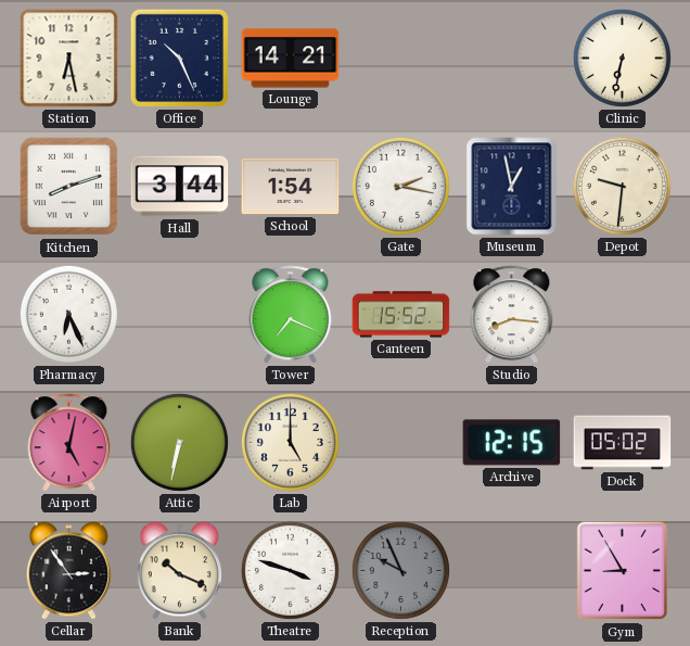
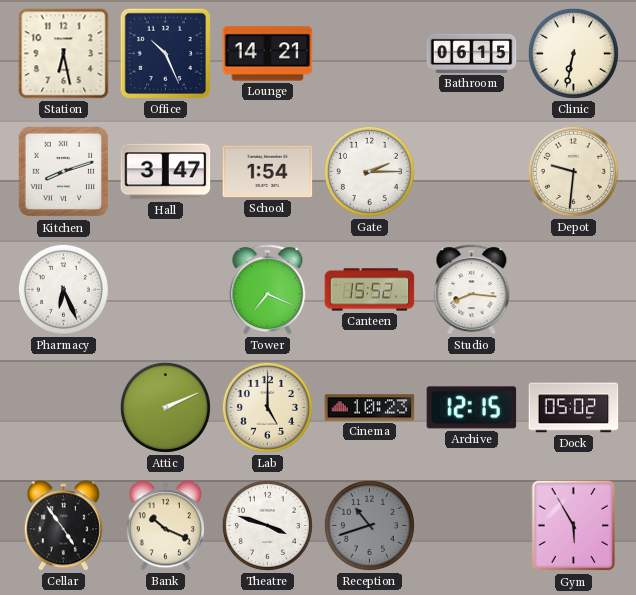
Bathroom: none -> 06:15
Hall: 3:44 -> 3:47
Gate: 2:17 -> 2:15
Museum: 12:58 -> none
Airport: 5:02 -> none
Attic: 6:32 -> 2:11
Cinema: none -> 10:23
Cellar: 2:54 -> 4:54
Reception: 9:56 -> 10:42
Gym: 8:55 -> 5:55
